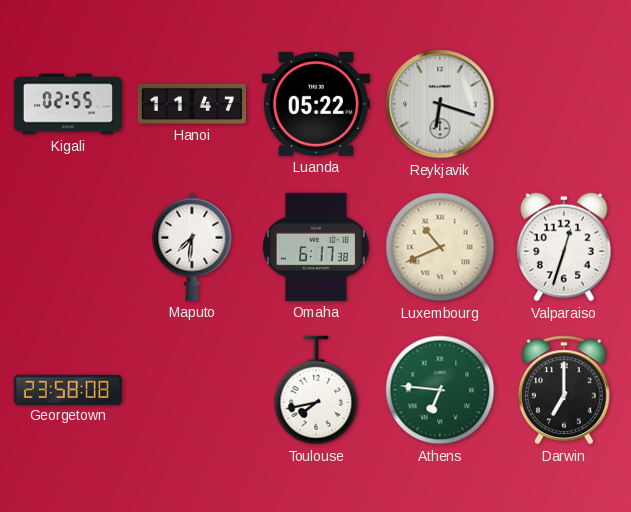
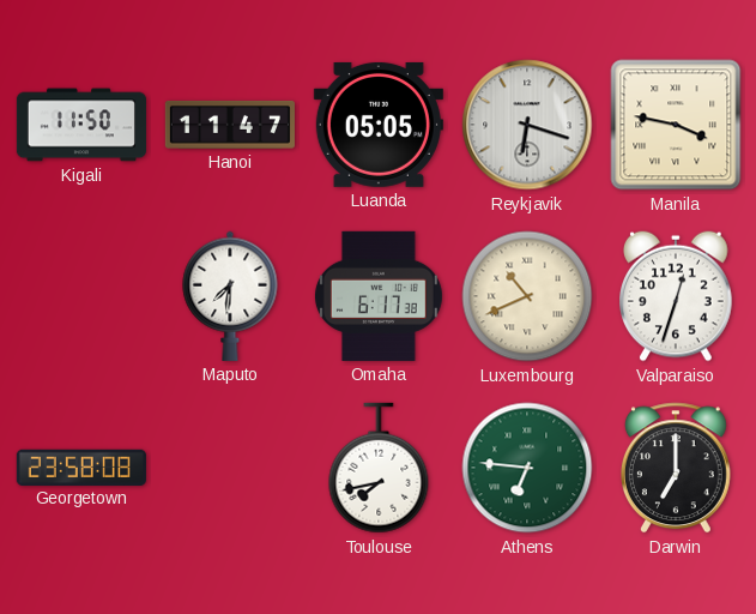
Kigali: 02:55 -> 11:50
Luanda: 05:22 -> 05:05
Manila: none -> 3:47
